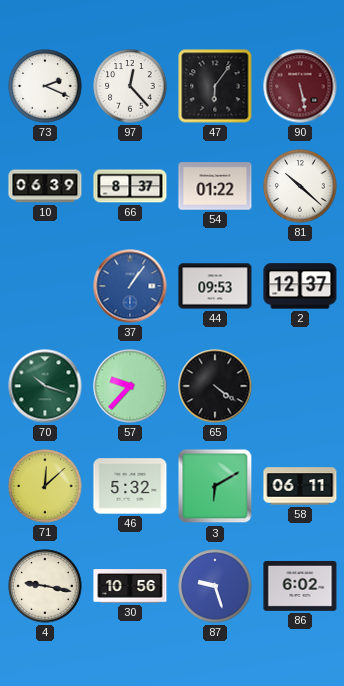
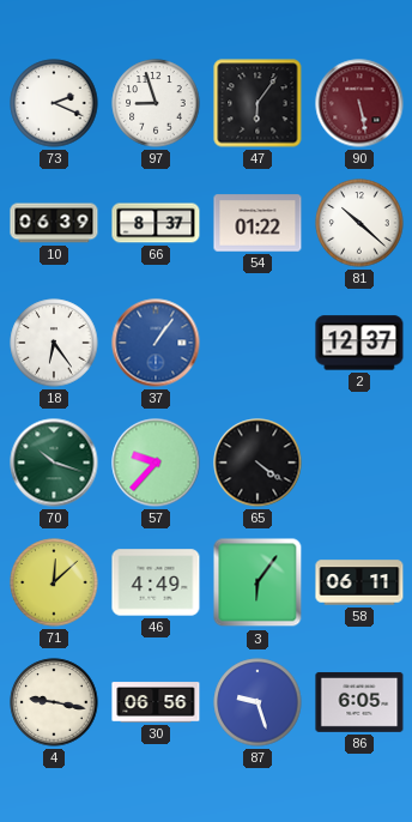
97: 12:23 -> 8:57
18: none -> 6:24
44: 09:53 -> none
46: 5:32 -> 4:49
3: 6:10 -> 6:06
30: 10:56 -> 06:56
86: 6:02 -> 6:05
